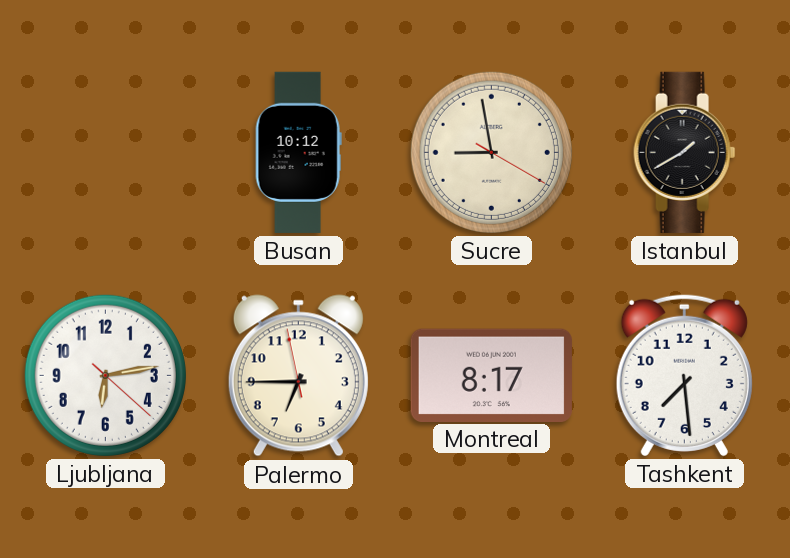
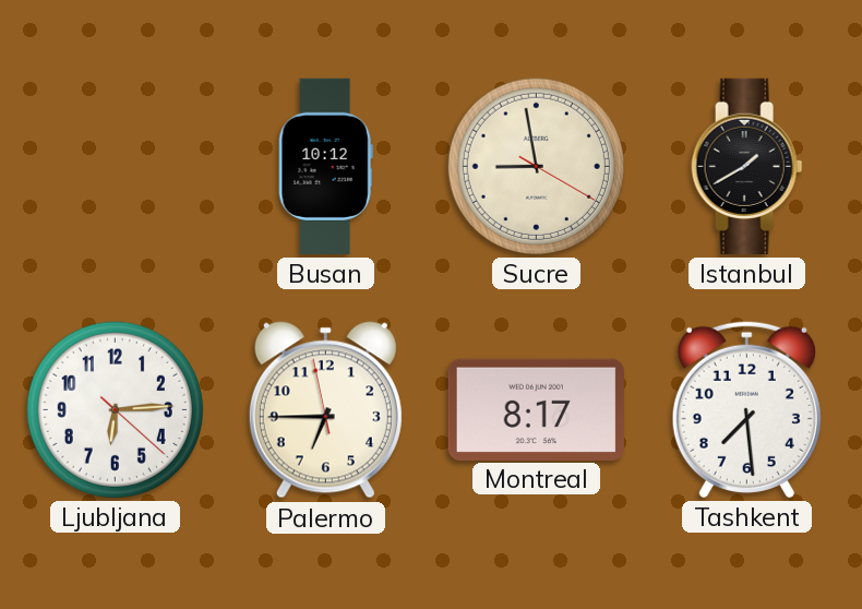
Ljubljana: 6:13 -> 6:14
